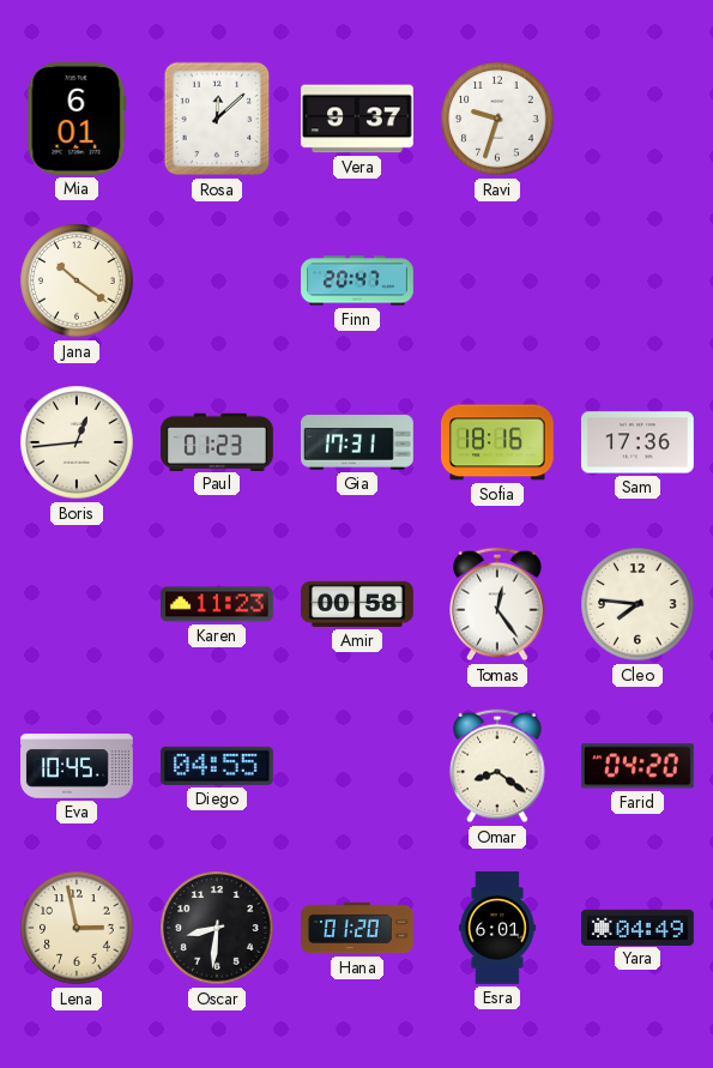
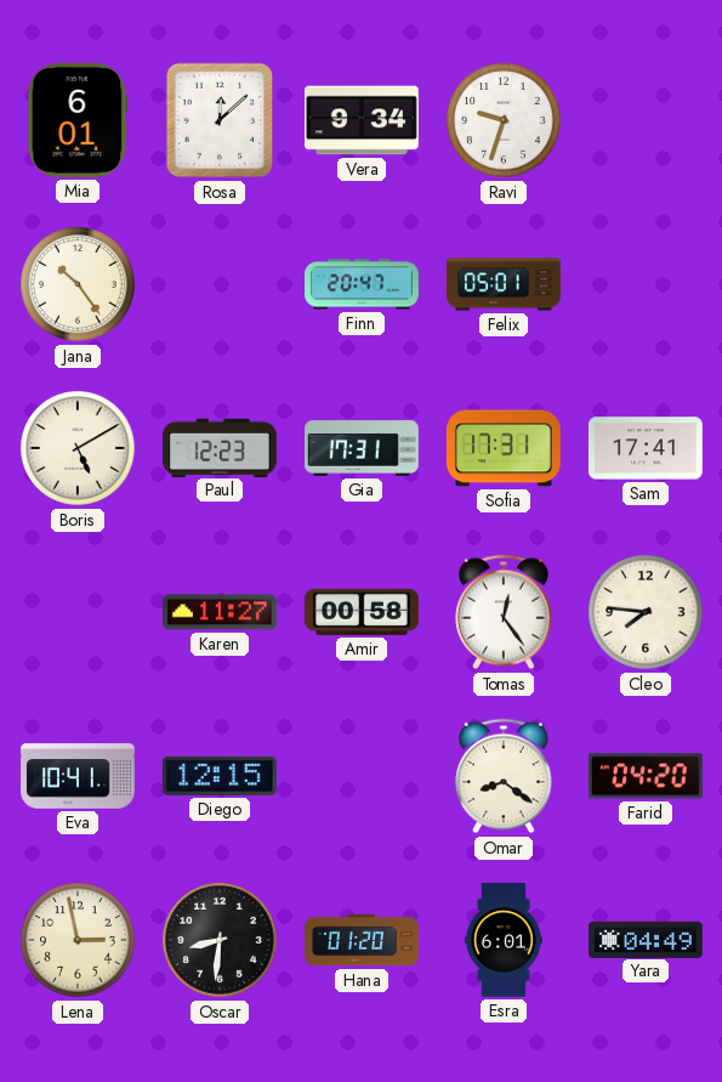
Vera: 9:37 -> 9:34
Jana: 10:21 -> 10:24
Felix: none -> 05:01
Boris: 12:44 -> 5:10
Paul: 01:23 -> 12:23
Sofia: 18:16 -> 17:31
Sam: 17:36 -> 17:41
Karen: 11:23 -> 11:27
Eva: 10:45 -> 10:41
Diego: 04:55 -> 12:15
